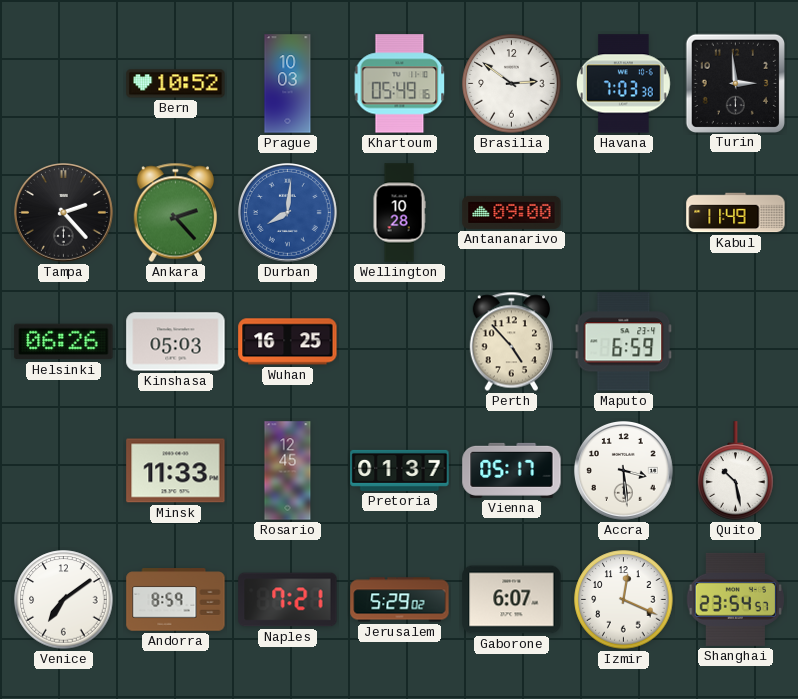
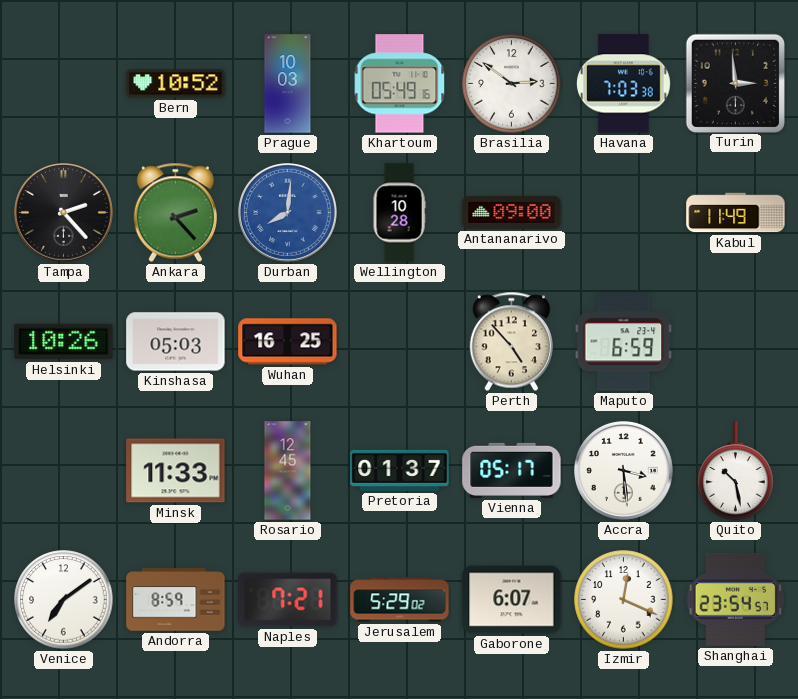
Helsinki: 06:26 -> 10:26
